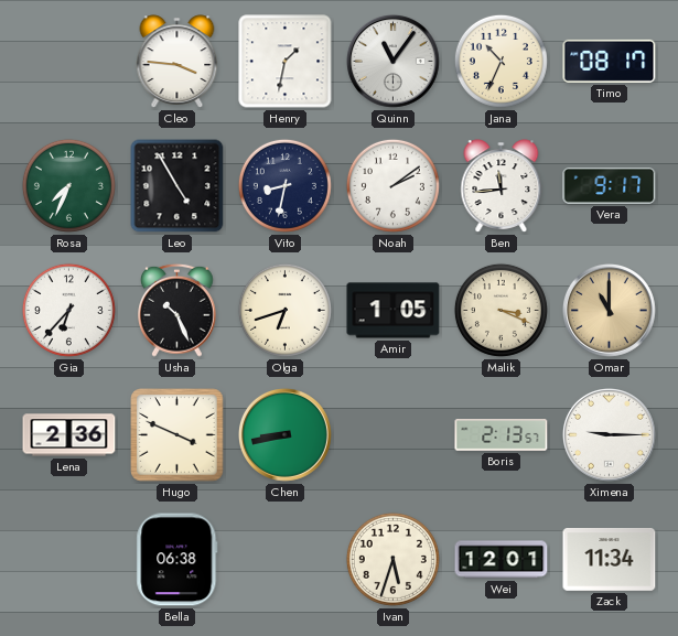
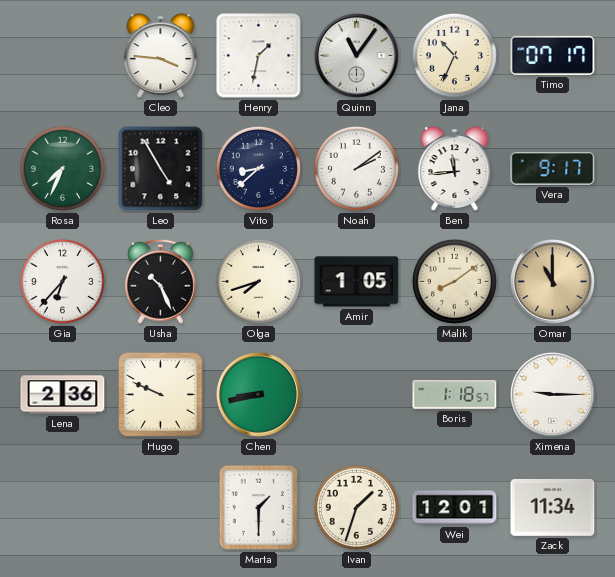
Timo: 08:17 -> 07:17
Vito: 8:32 -> 8:38
Olga: 6:42 -> 7:42
Malik: 3:19 -> 8:09
Hugo: 3:49 -> 9:49
Boris: 2:13 -> 1:18
Bella: 06:38 -> none
Marta: none -> 1:30
Ivan: 5:33 -> 1:33
